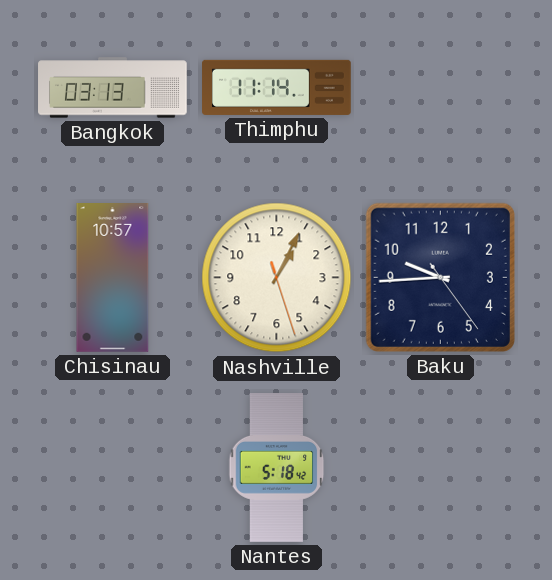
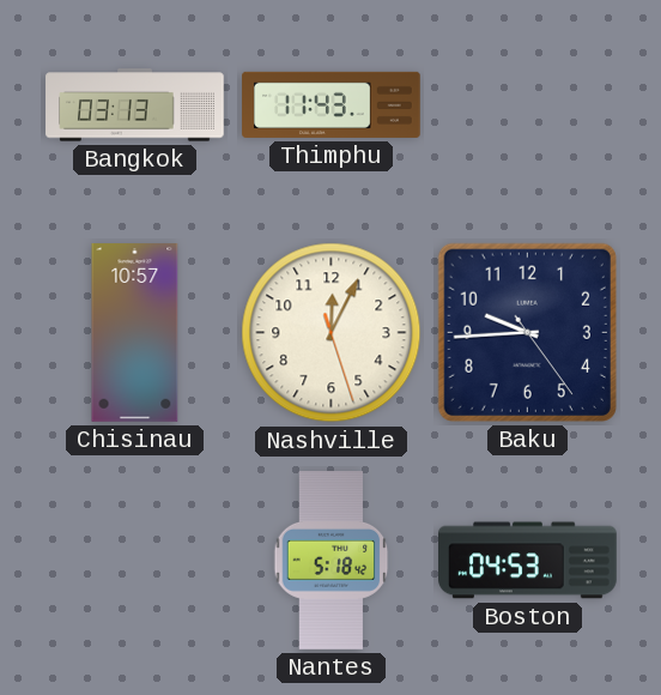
Thimphu: 11:14 -> 11:43
Nashville: 1:04 -> 12:04
Boston: none -> 04:53
